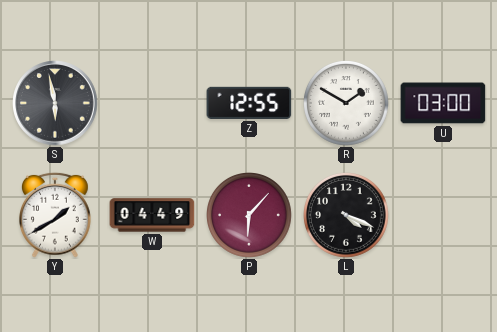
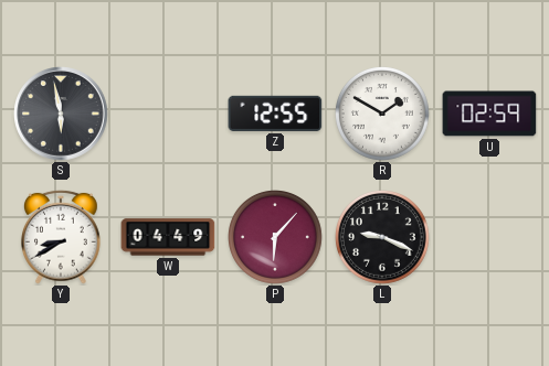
U: 03:00 -> 02:59
Y: 1:40 -> 8:40
L: 4:19 -> 9:19
